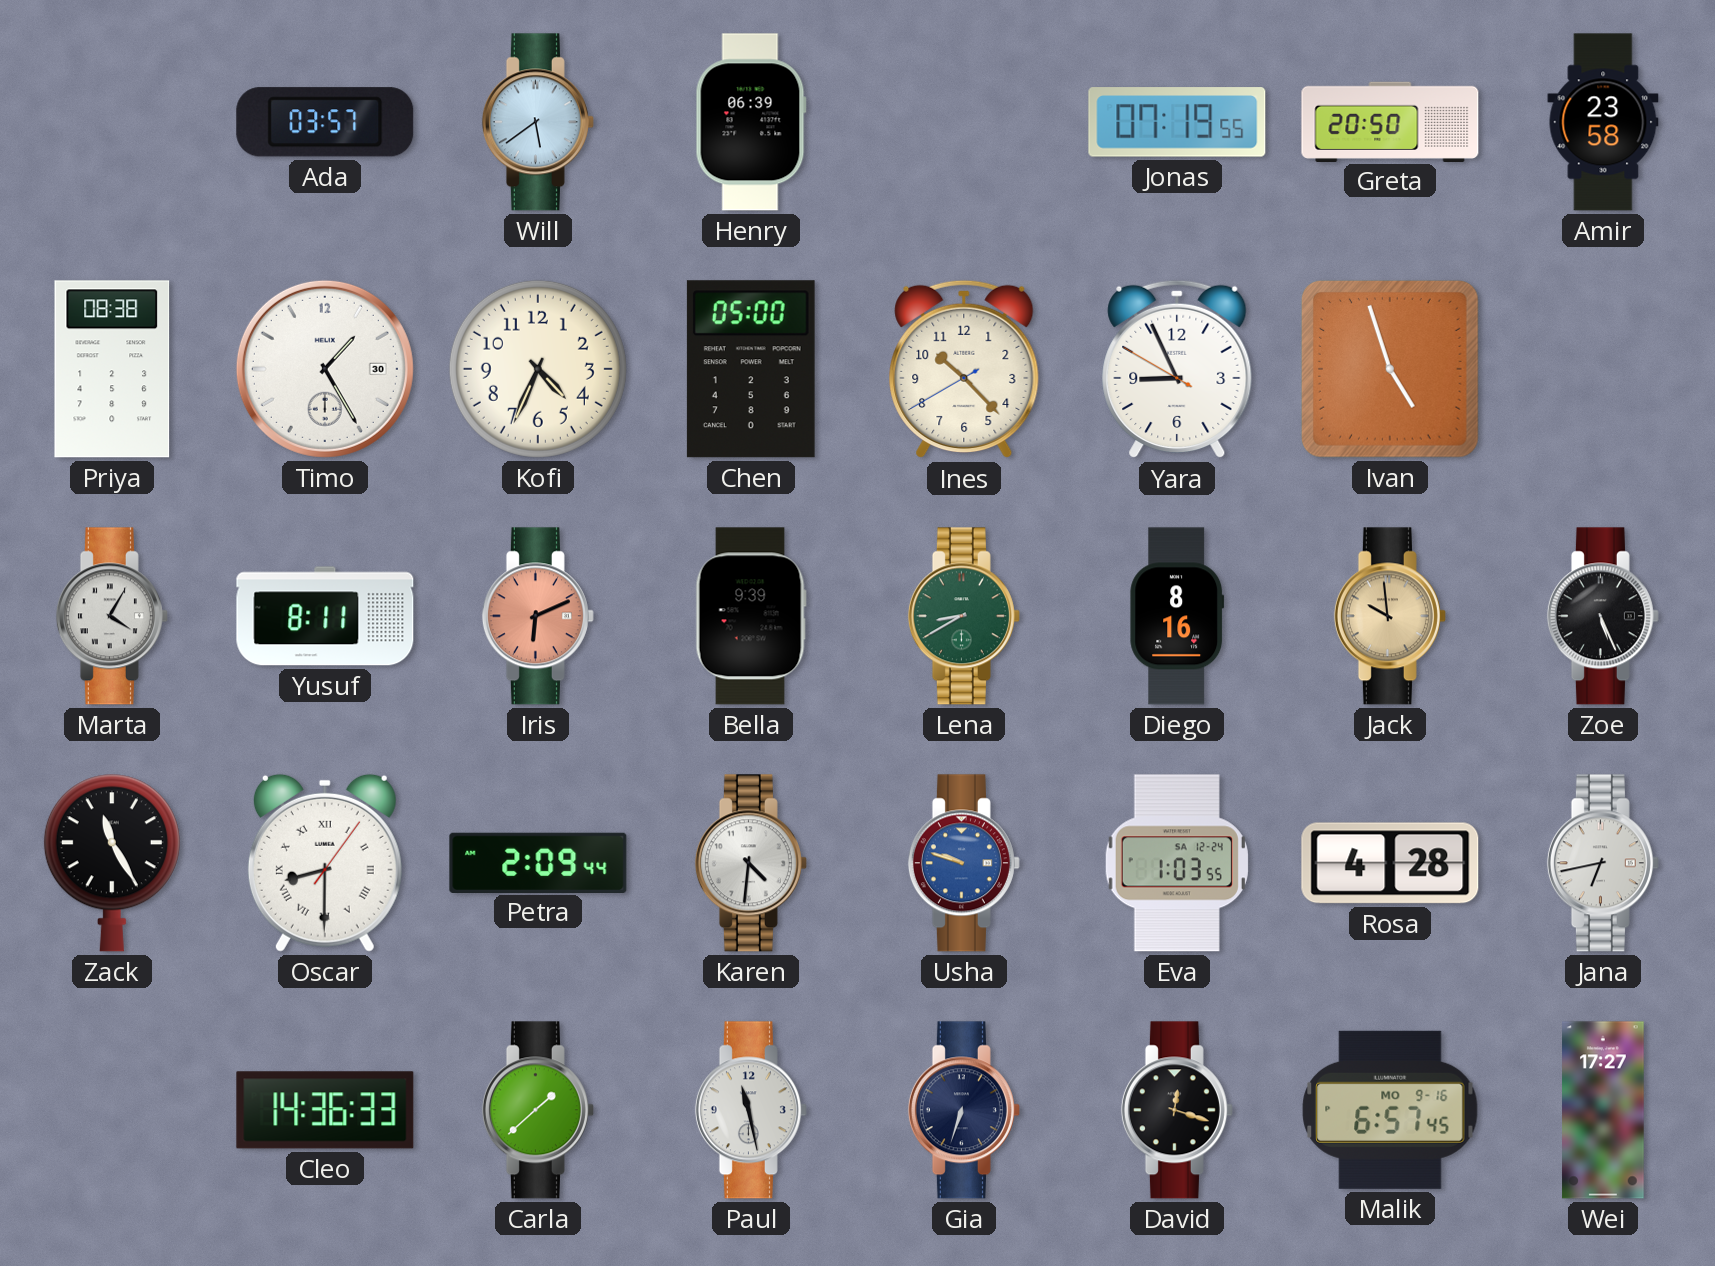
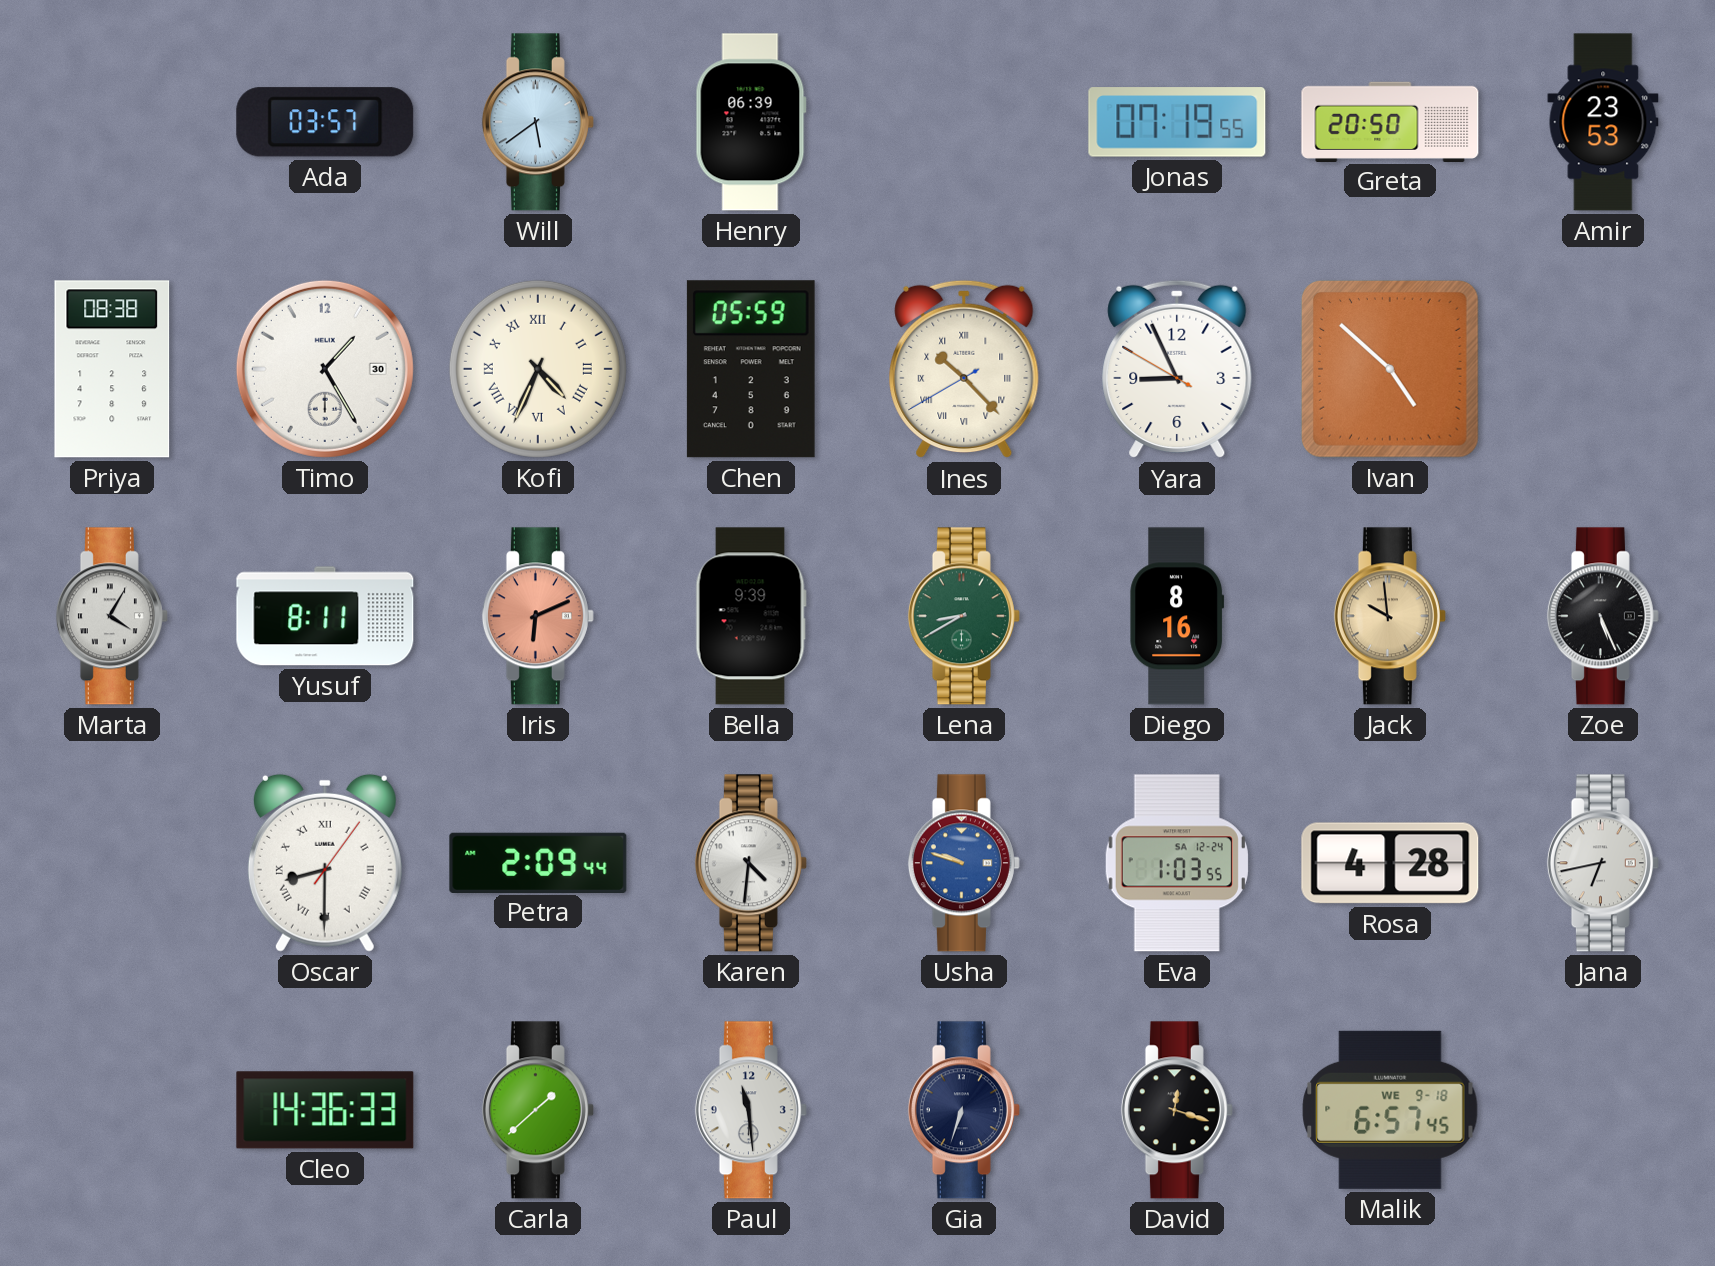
Amir: 23:58 -> 23:53
Kofi numerals: Arabic -> Roman
Chen: 05:00 -> 05:59
Ines numerals: Arabic -> Roman
Ivan: 4:57 -> 4:52
Zack: 11:25 -> none
Paul: 11:28 -> 11:29
Malik date: MO 9-16 -> WE 9-18
Wei: 17:27 -> none
